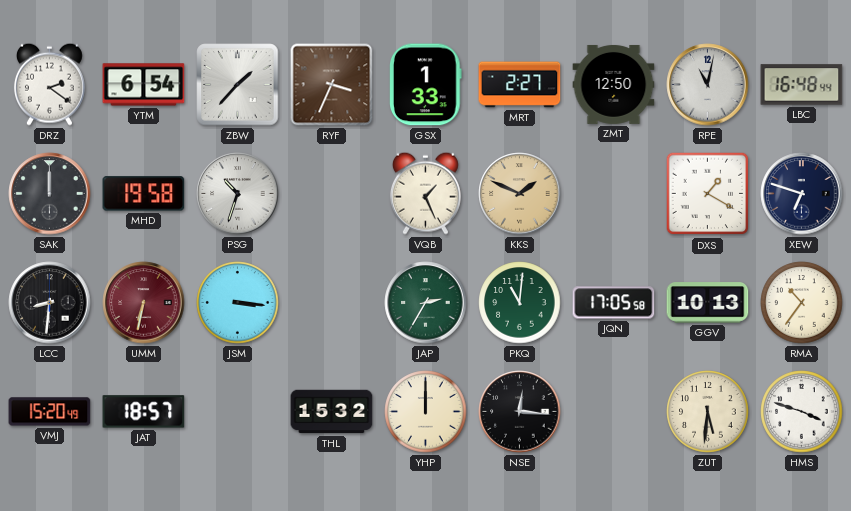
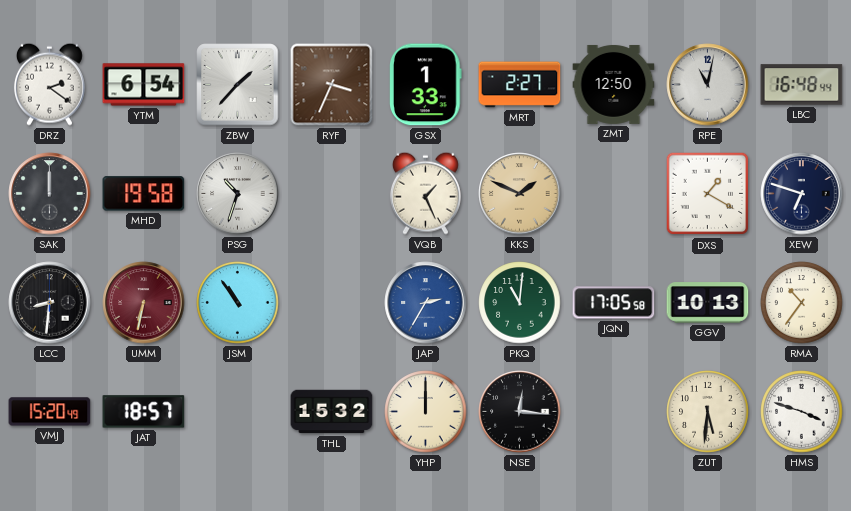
JSM: 3:16 -> 10:54
JAP dial: green -> blue
